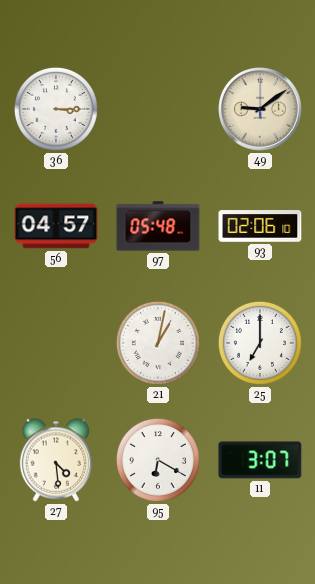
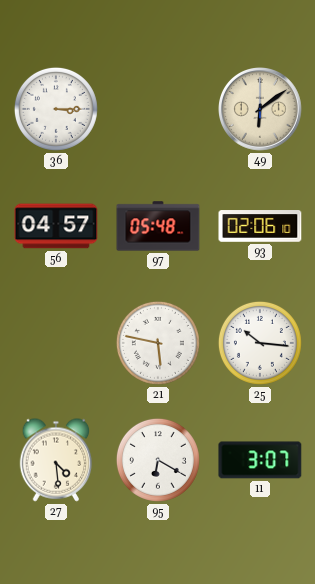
49: 9:09 -> 6:09
21: 1:02 -> 5:47
25: 7:00 -> 10:16
